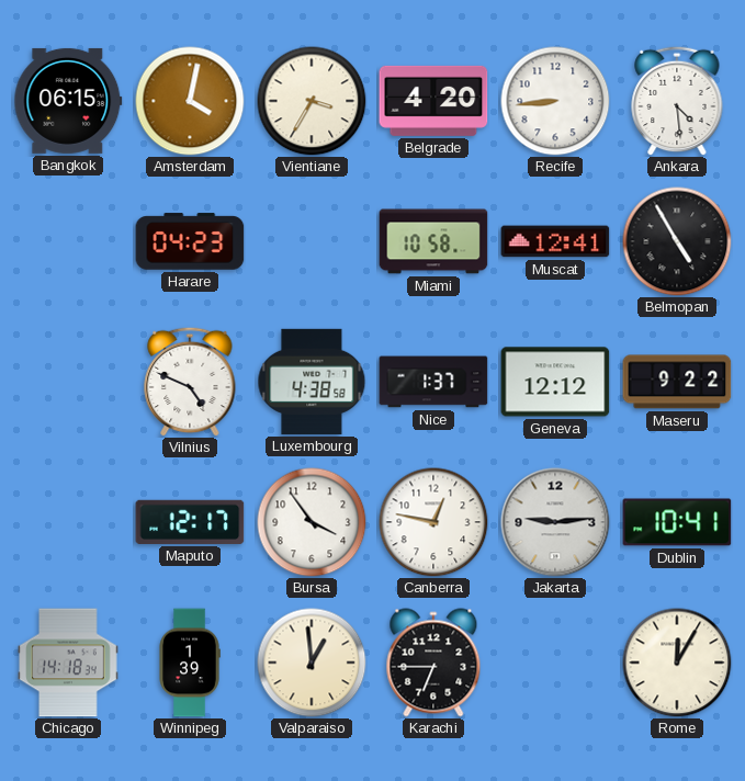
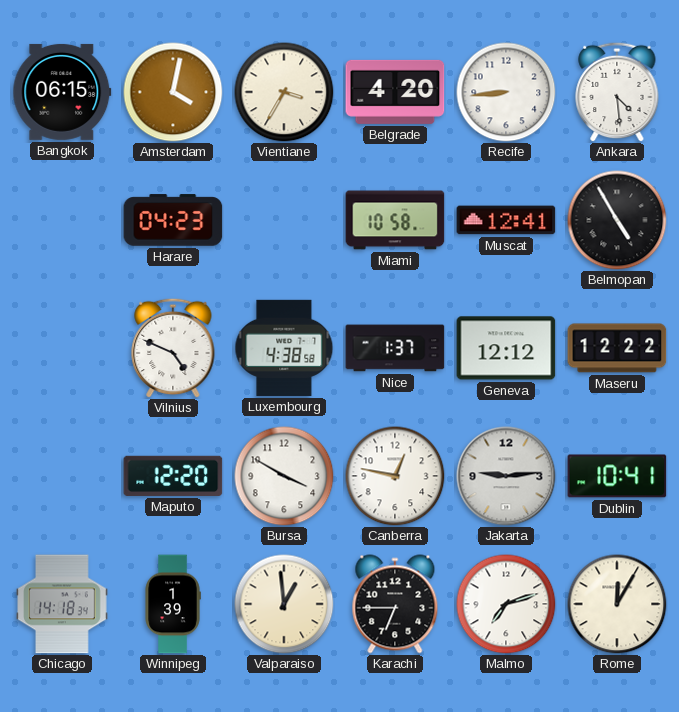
Maseru: 9:22 -> 12:22
Maputo: 12:17 -> 12:20
Bursa: 3:54 -> 3:50
Malmo: none -> 7:12
